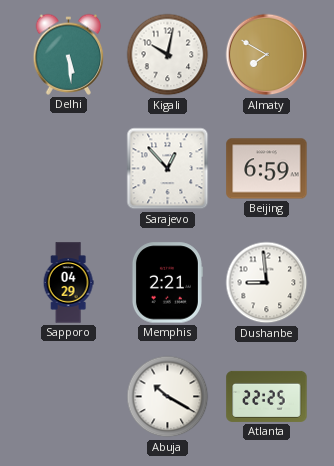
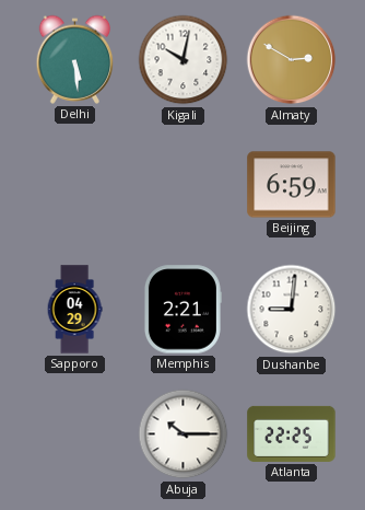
Almaty: 7:50 -> 2:50
Sarajevo: 12:53 -> none
Dushanbe: 8:59 -> 9:01
Abuja: 10:20 -> 10:15
